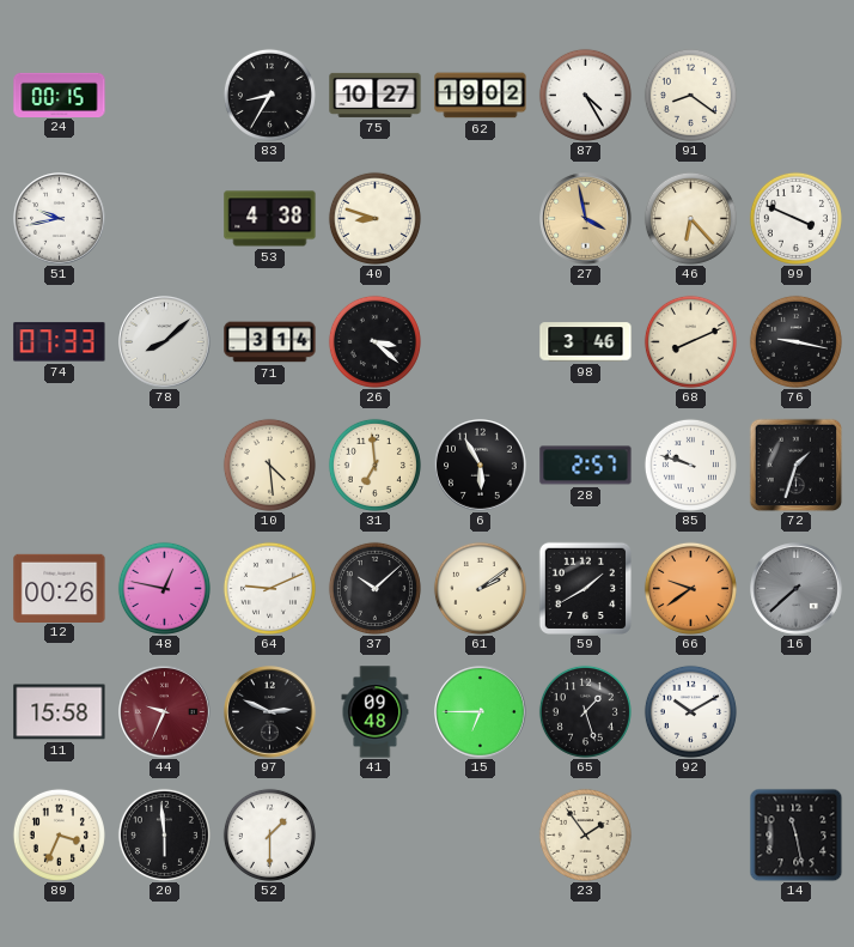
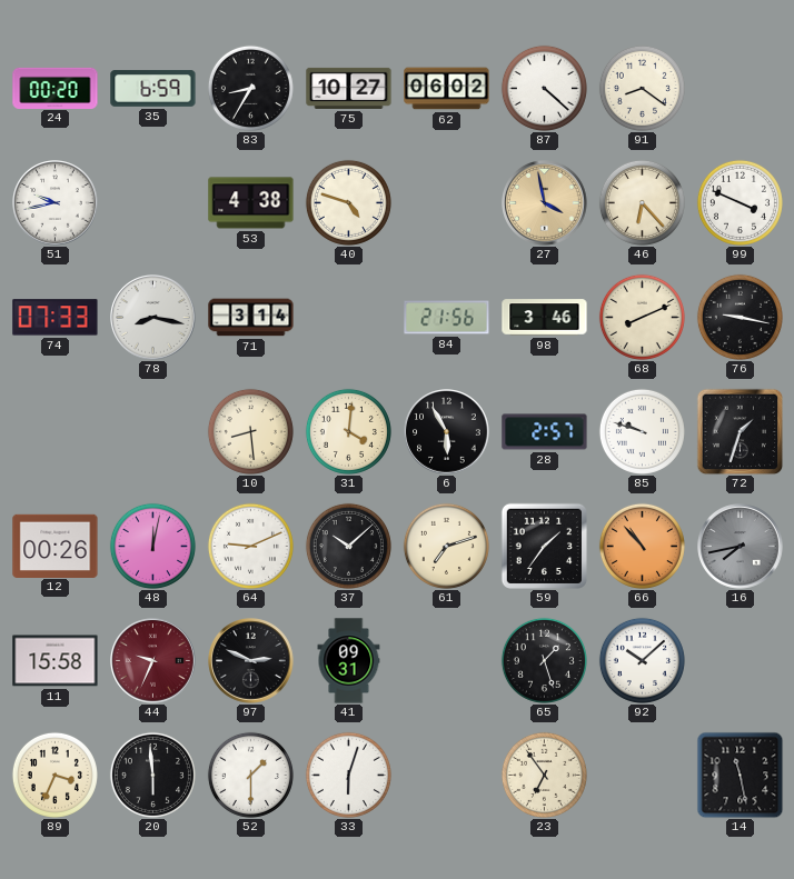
24: 00:15 -> 00:20
35: none -> 6:59
62: 19:02 -> 06:02
87: 4:25 -> 4:22
40: 8:48 -> 4:48
78: 8:08 -> 8:17
26: 3:22 -> none
84: none -> 21:56
10: 4:29 -> 8:29
31: 6:59 -> 4:01
48: 12:47 -> 12:02
61: 2:09 -> 7:12
59: 1:40 -> 1:36
66: 9:39 -> 10:53
16: 7:38 -> 7:43
41: 09:48 -> 09:31
15: 6:45 -> none
92: 10:10 -> 10:08
33: none -> 6:03
23: 1:54 -> 6:54
